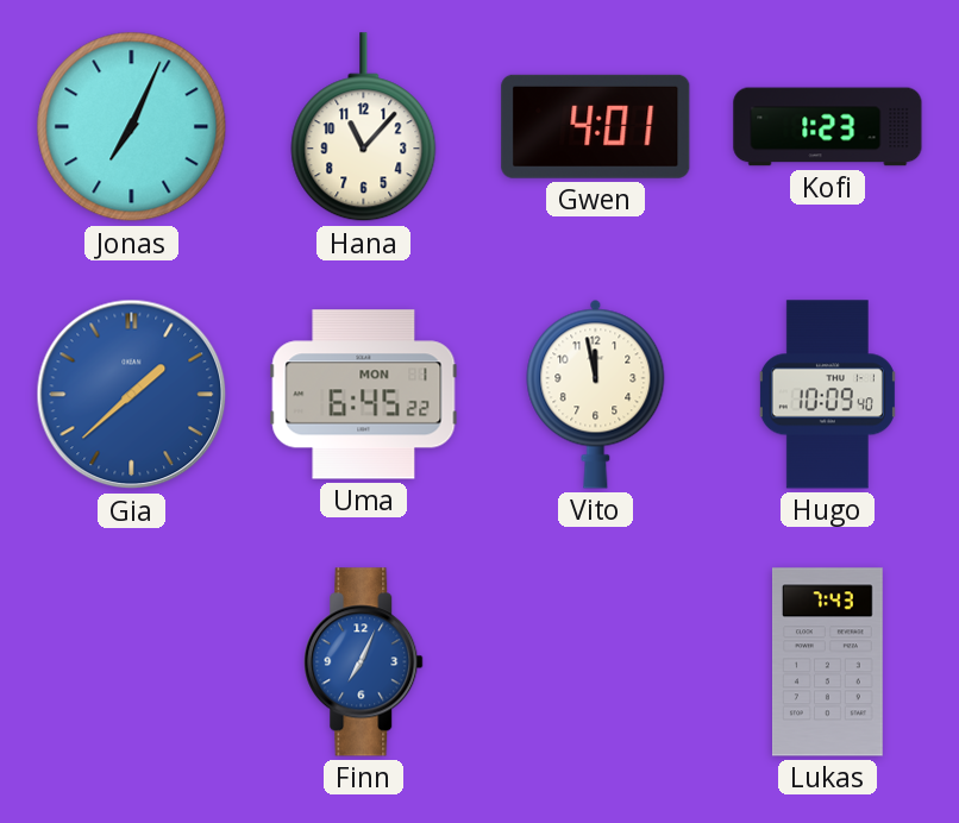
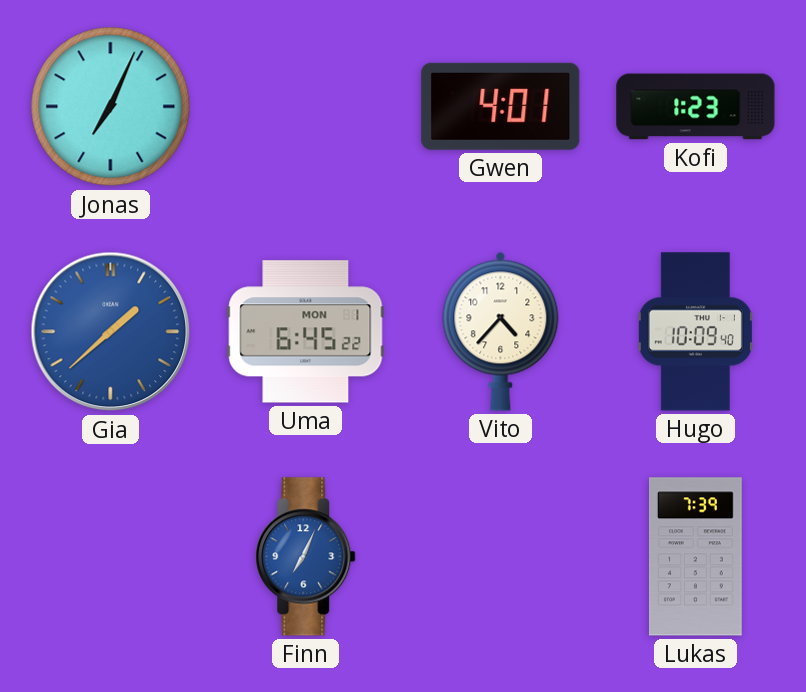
Hana: 11:07 -> none
Vito: 11:58 -> 4:37
Lukas: 7:43 -> 7:39
